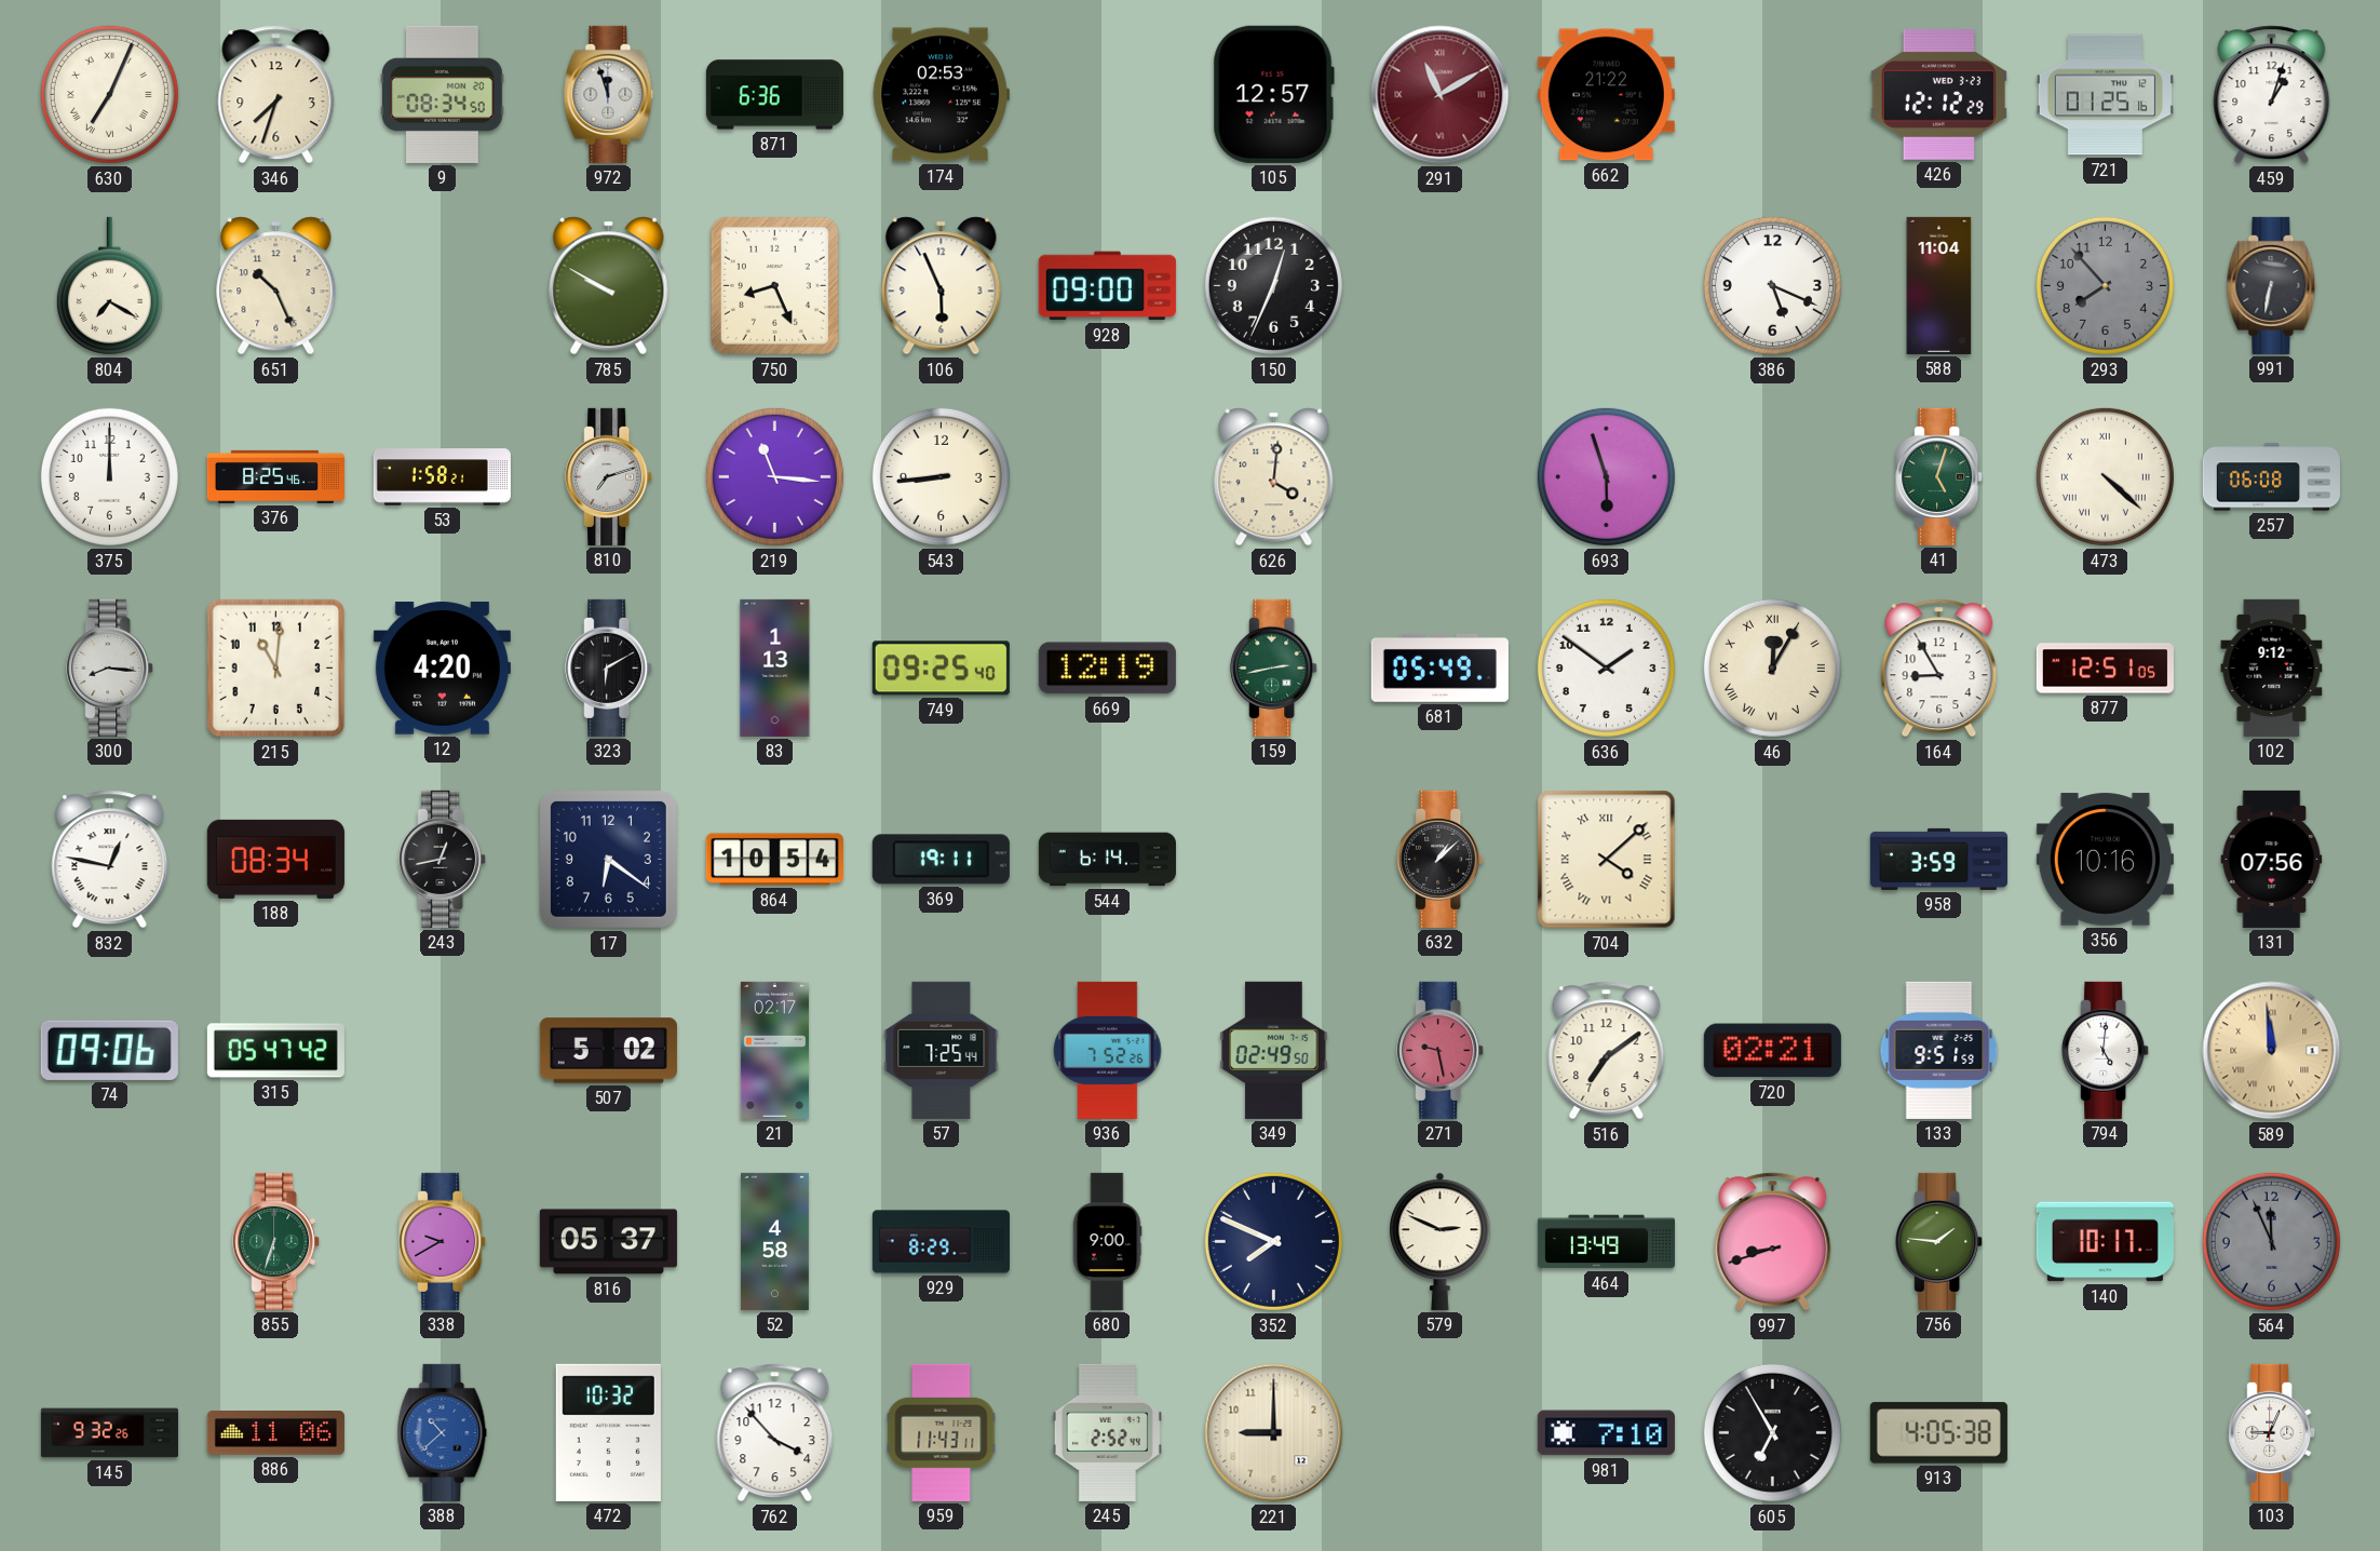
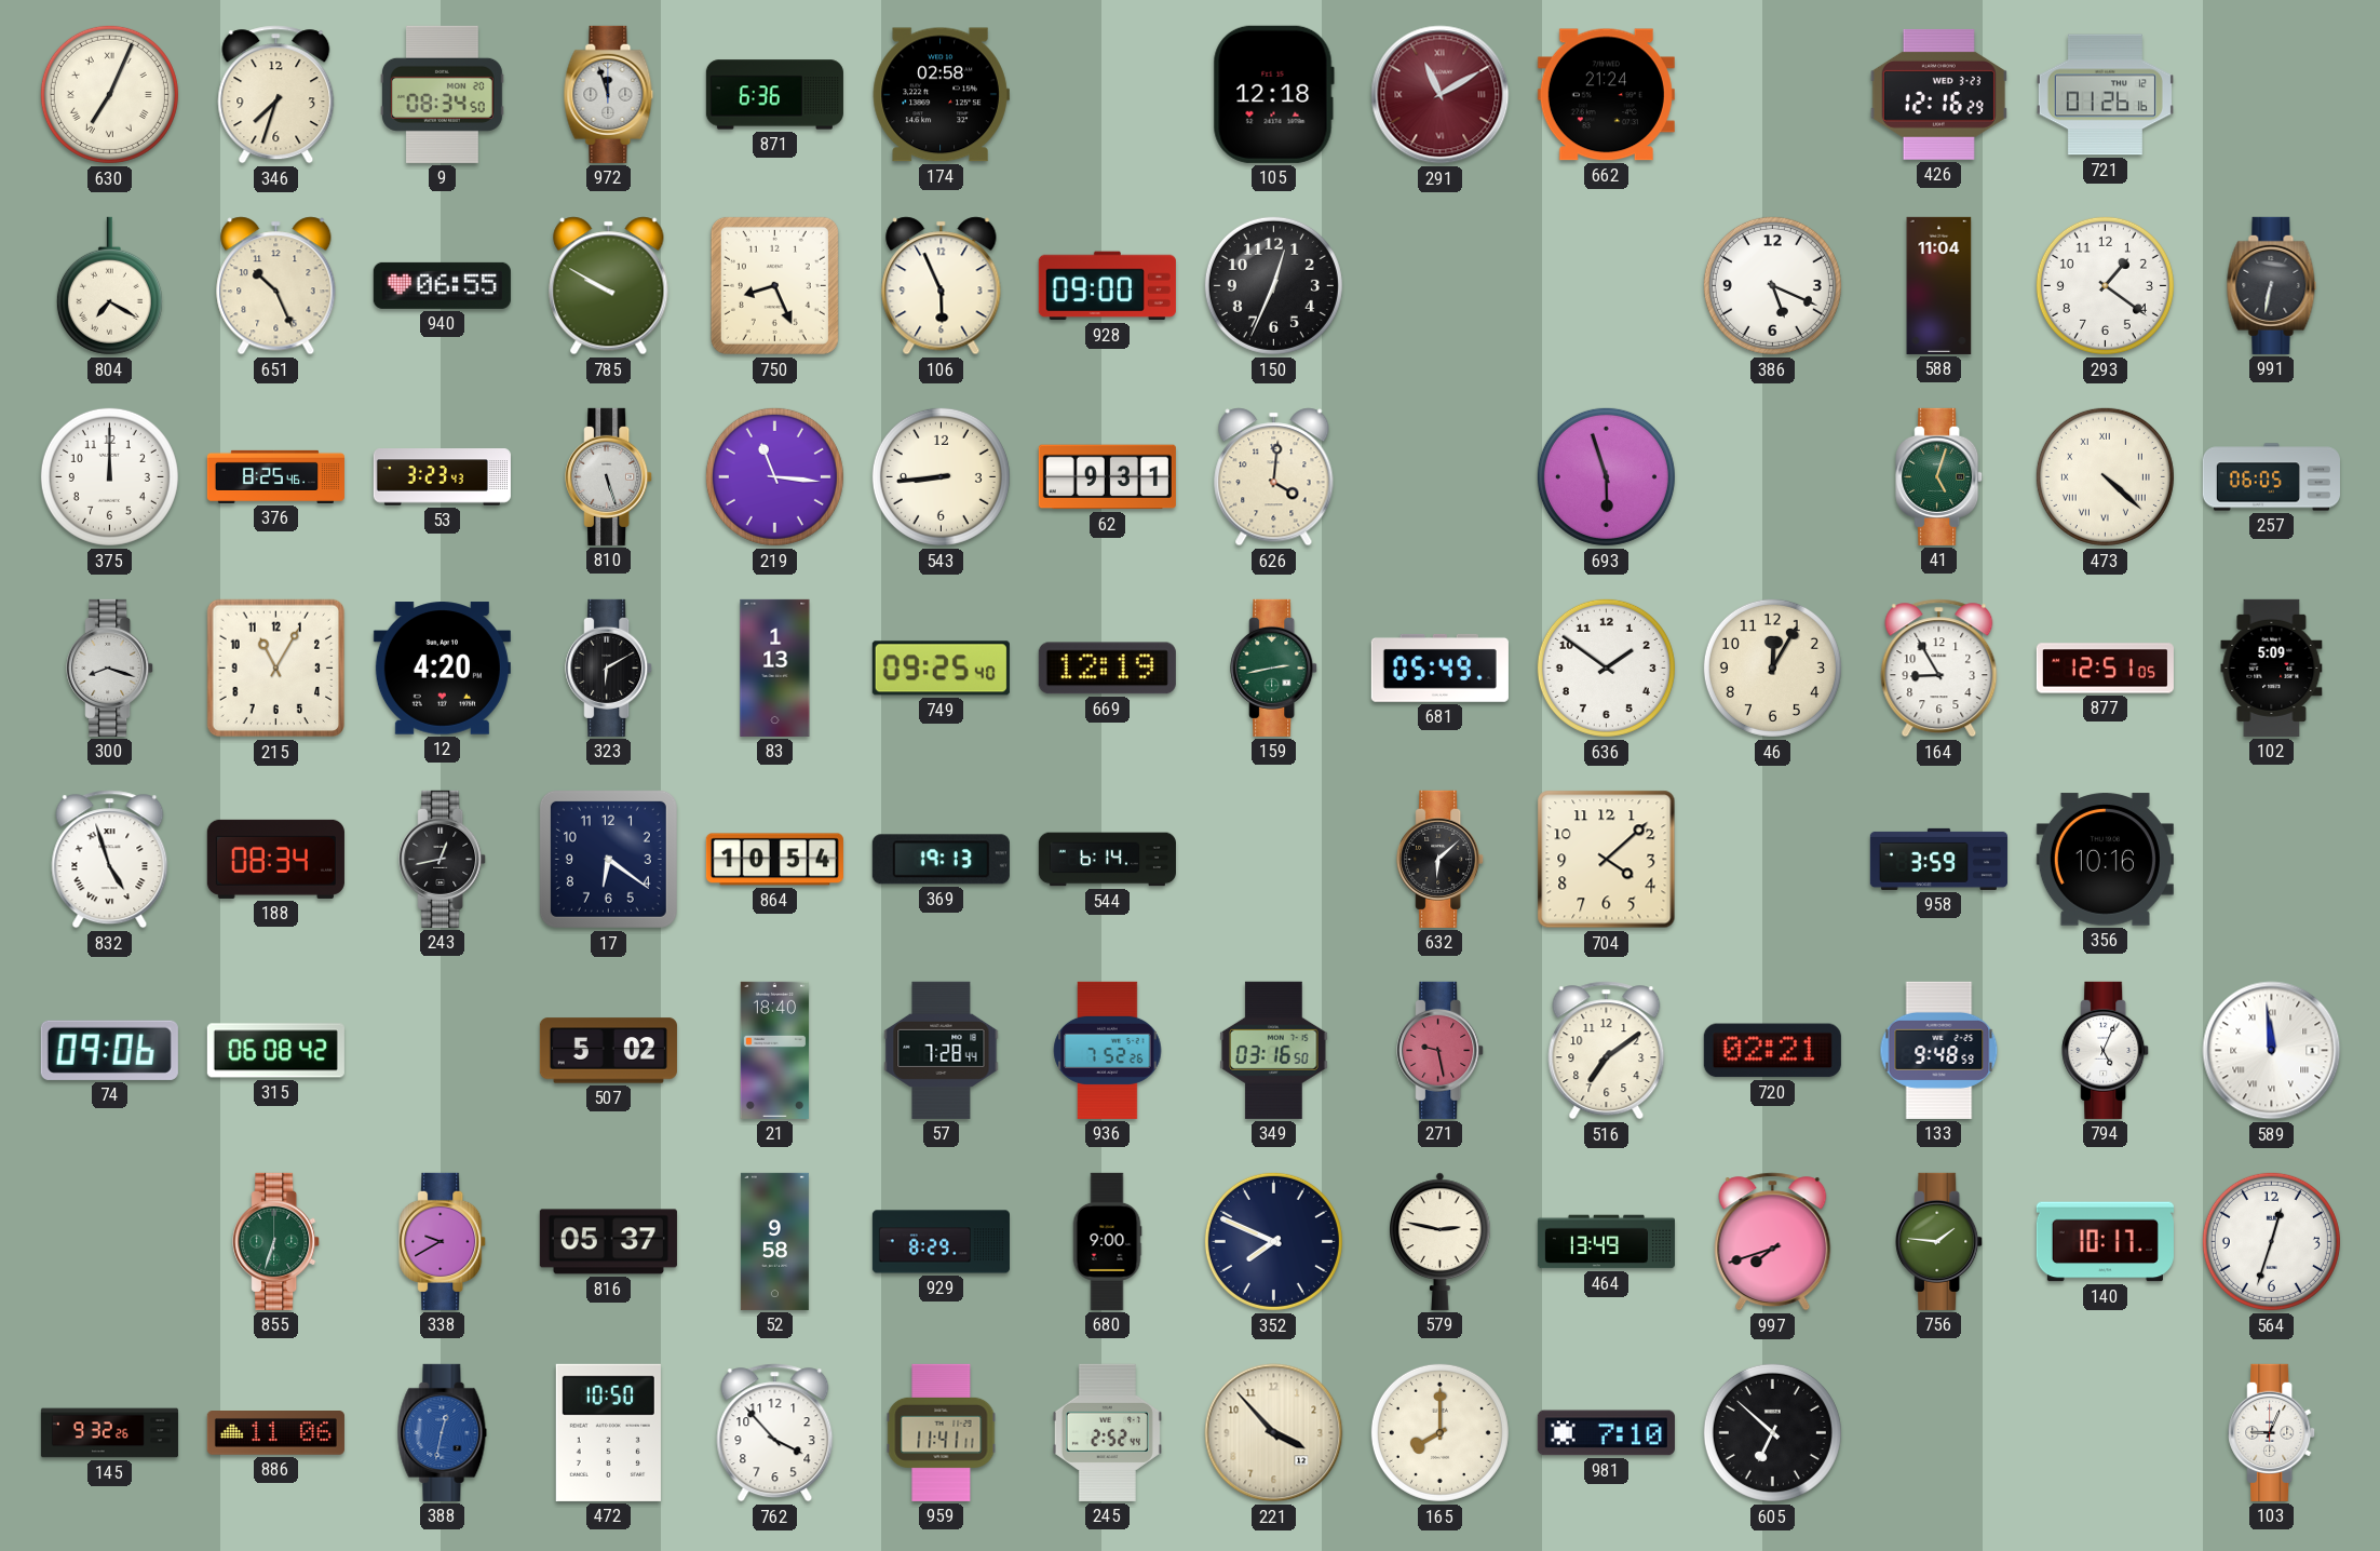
174: 02:53 -> 02:58
105: 12:57 -> 12:18
662: 21:22 -> 21:24
426: 12:12 -> 12:16
721: 01:25 -> 01:26
459: 1:03 -> none
940: none -> 06:55
293: 7:53 -> 1:21
293 dial: grey -> white
53: 1:58 -> 3:23
810: 7:12 -> 5:27
62: none -> 9:31
257: 06:08 -> 06:05
300: 8:16 -> 8:18
215: 11:01 -> 11:05
46 numerals: Roman -> Arabic
102: 9:12 -> 5:09
832: 12:47 -> 4:57
369: 19:11 -> 19:13
632: 1:08 -> 6:08
704 numerals: Roman -> Arabic
131: 07:56 -> none
315: 05:47 -> 06:08
21: 02:17 -> 18:40
57: 7:25 -> 7:28
349: 02:49 -> 03:16
133: 9:51 -> 9:48
794: 5:01 -> 5:04
589 dial: champagne -> white
52: 4:58 -> 9:58
579: 2:49 -> 2:47
997: 8:42 -> 7:42
564: 11:56 -> 12:33
564 dial: grey -> white
388: 10:38 -> 12:32
472: 10:32 -> 10:50
959: 11:43 -> 11:41
221: 9:00 -> 3:53
165: none -> 8:00
605: 6:55 -> 6:52
913: 4:05 -> none
